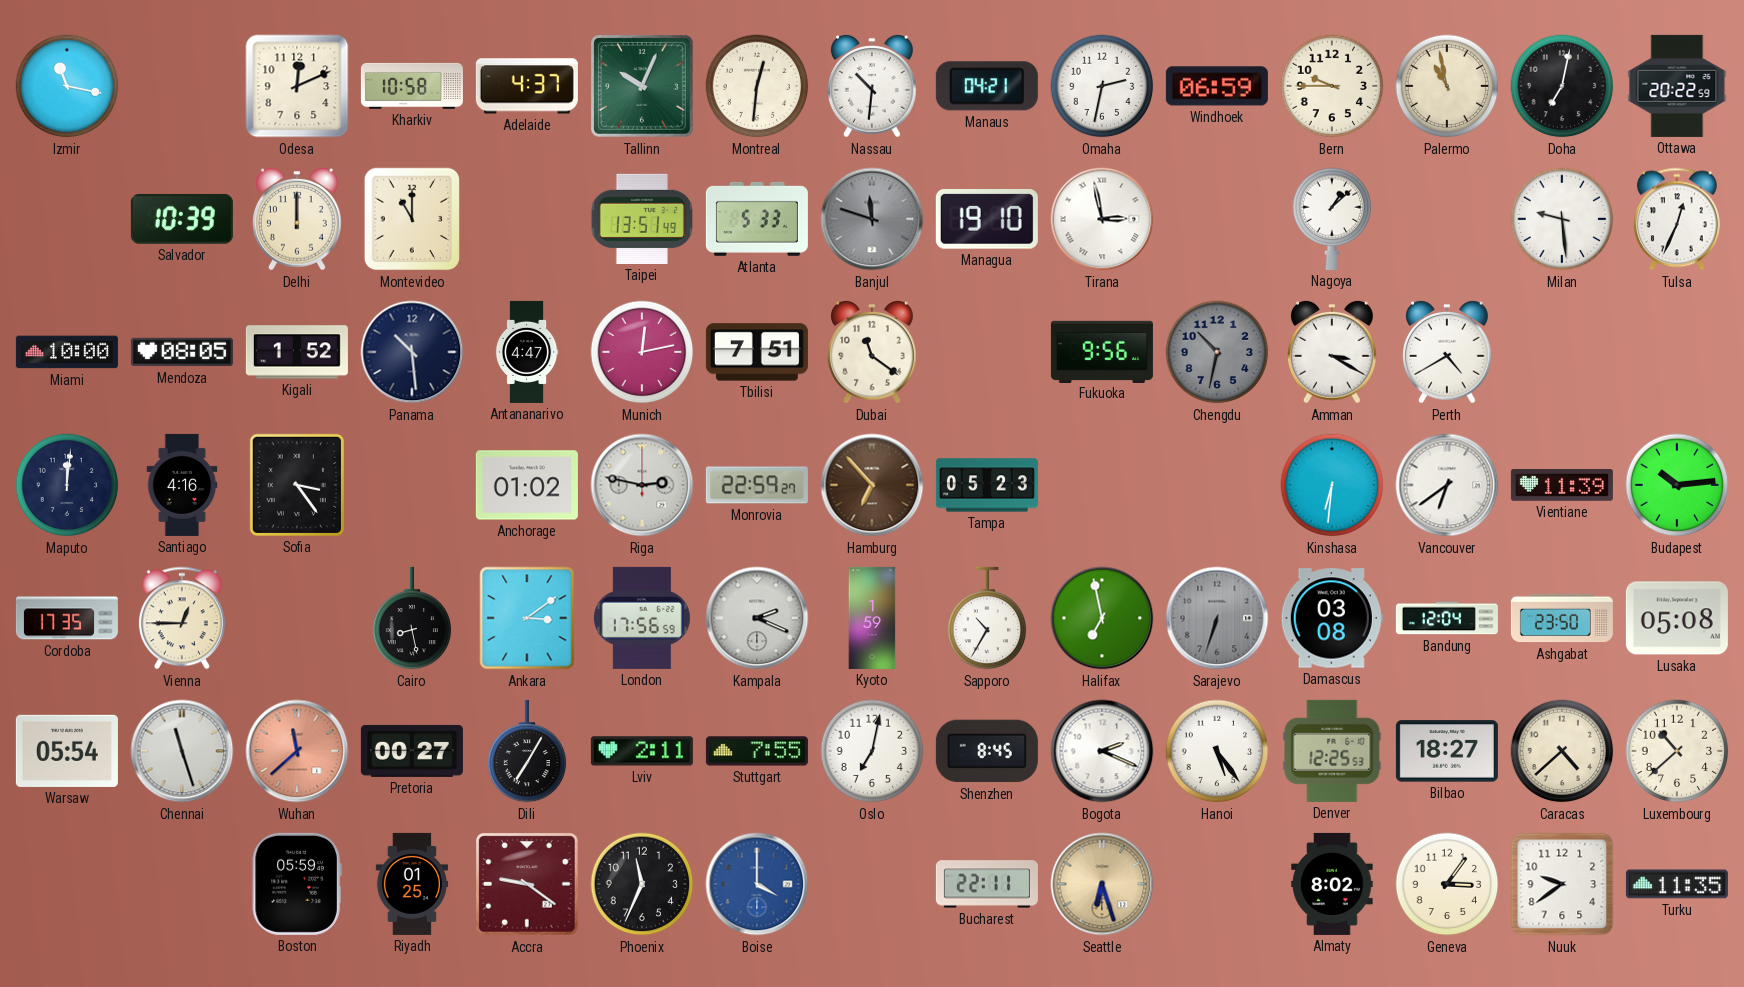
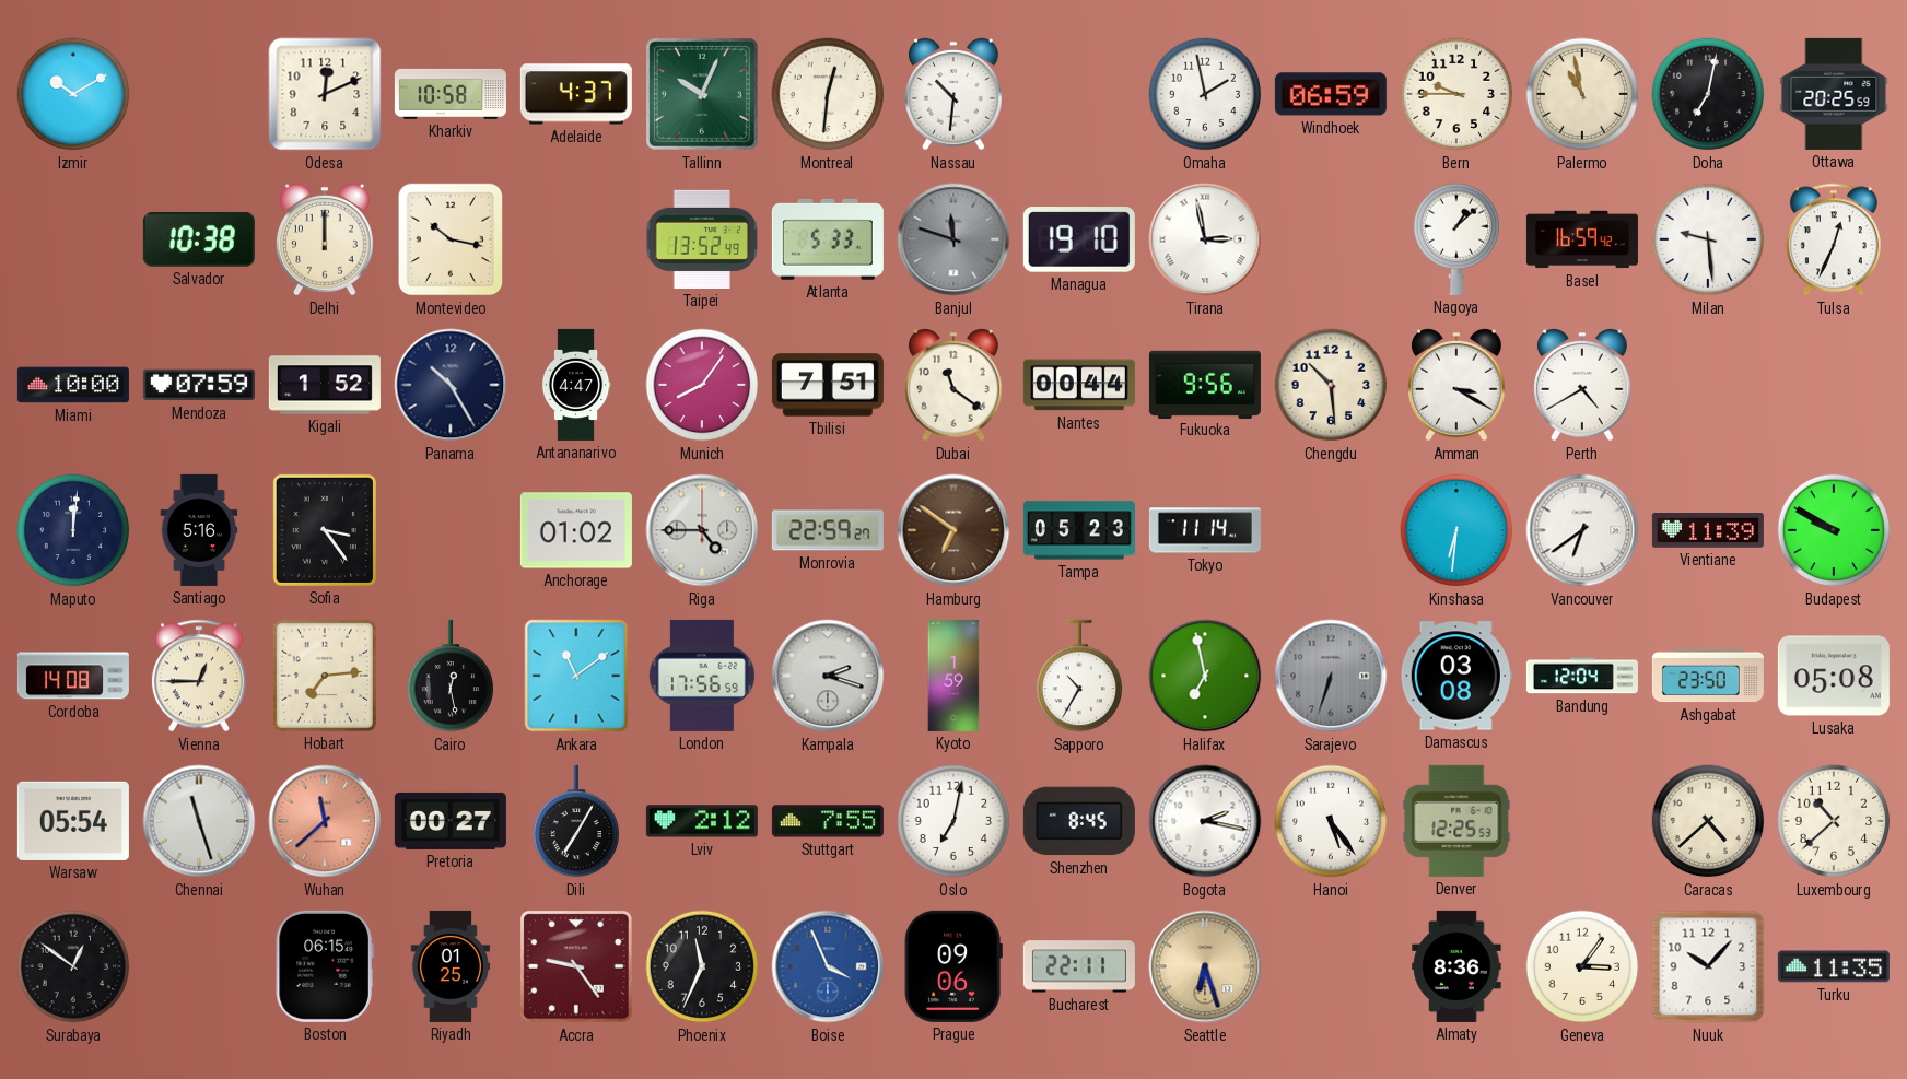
Izmir: 11:17 -> 10:10
Manaus: 04:21 -> none
Omaha: 2:32 -> 1:58
Ottawa: 20:22 -> 20:25
Salvador: 10:39 -> 10:38
Montevideo: 11:00 -> 10:17
Taipei: 13:51 -> 13:52
Basel: none -> 16:59
Mendoza: 08:05 -> 07:59
Panama: 10:29 -> 10:25
Munich: 12:13 -> 8:06
Nantes: none -> 00:44
Chengdu: 10:32 -> 10:29
Chengdu dial: grey -> cream
Santiago: 4:16 -> 5:16
Riga: 2:47 -> 4:45
Hamburg: 6:53 -> 6:51
Tokyo: none -> 11:14
Budapest: 10:14 -> 9:50
Cordoba: 17:35 -> 14:08
Hobart: none -> 7:14
Cairo: 8:28 -> 12:28
Ankara: 3:09 -> 11:09
Kampala: 2:19 -> 2:18
Lviv: 2:11 -> 2:12
Bogota: 2:19 -> 2:17
Bilbao: 18:27 -> none
Surabaya: none -> 12:51
Boston: 05:59 -> 06:15
Accra: 9:21 -> 9:24
Boise: 4:00 -> 3:56
Prague: none -> 09:06
Almaty: 8:02 -> 8:36
Nuuk: 9:39 -> 10:07
